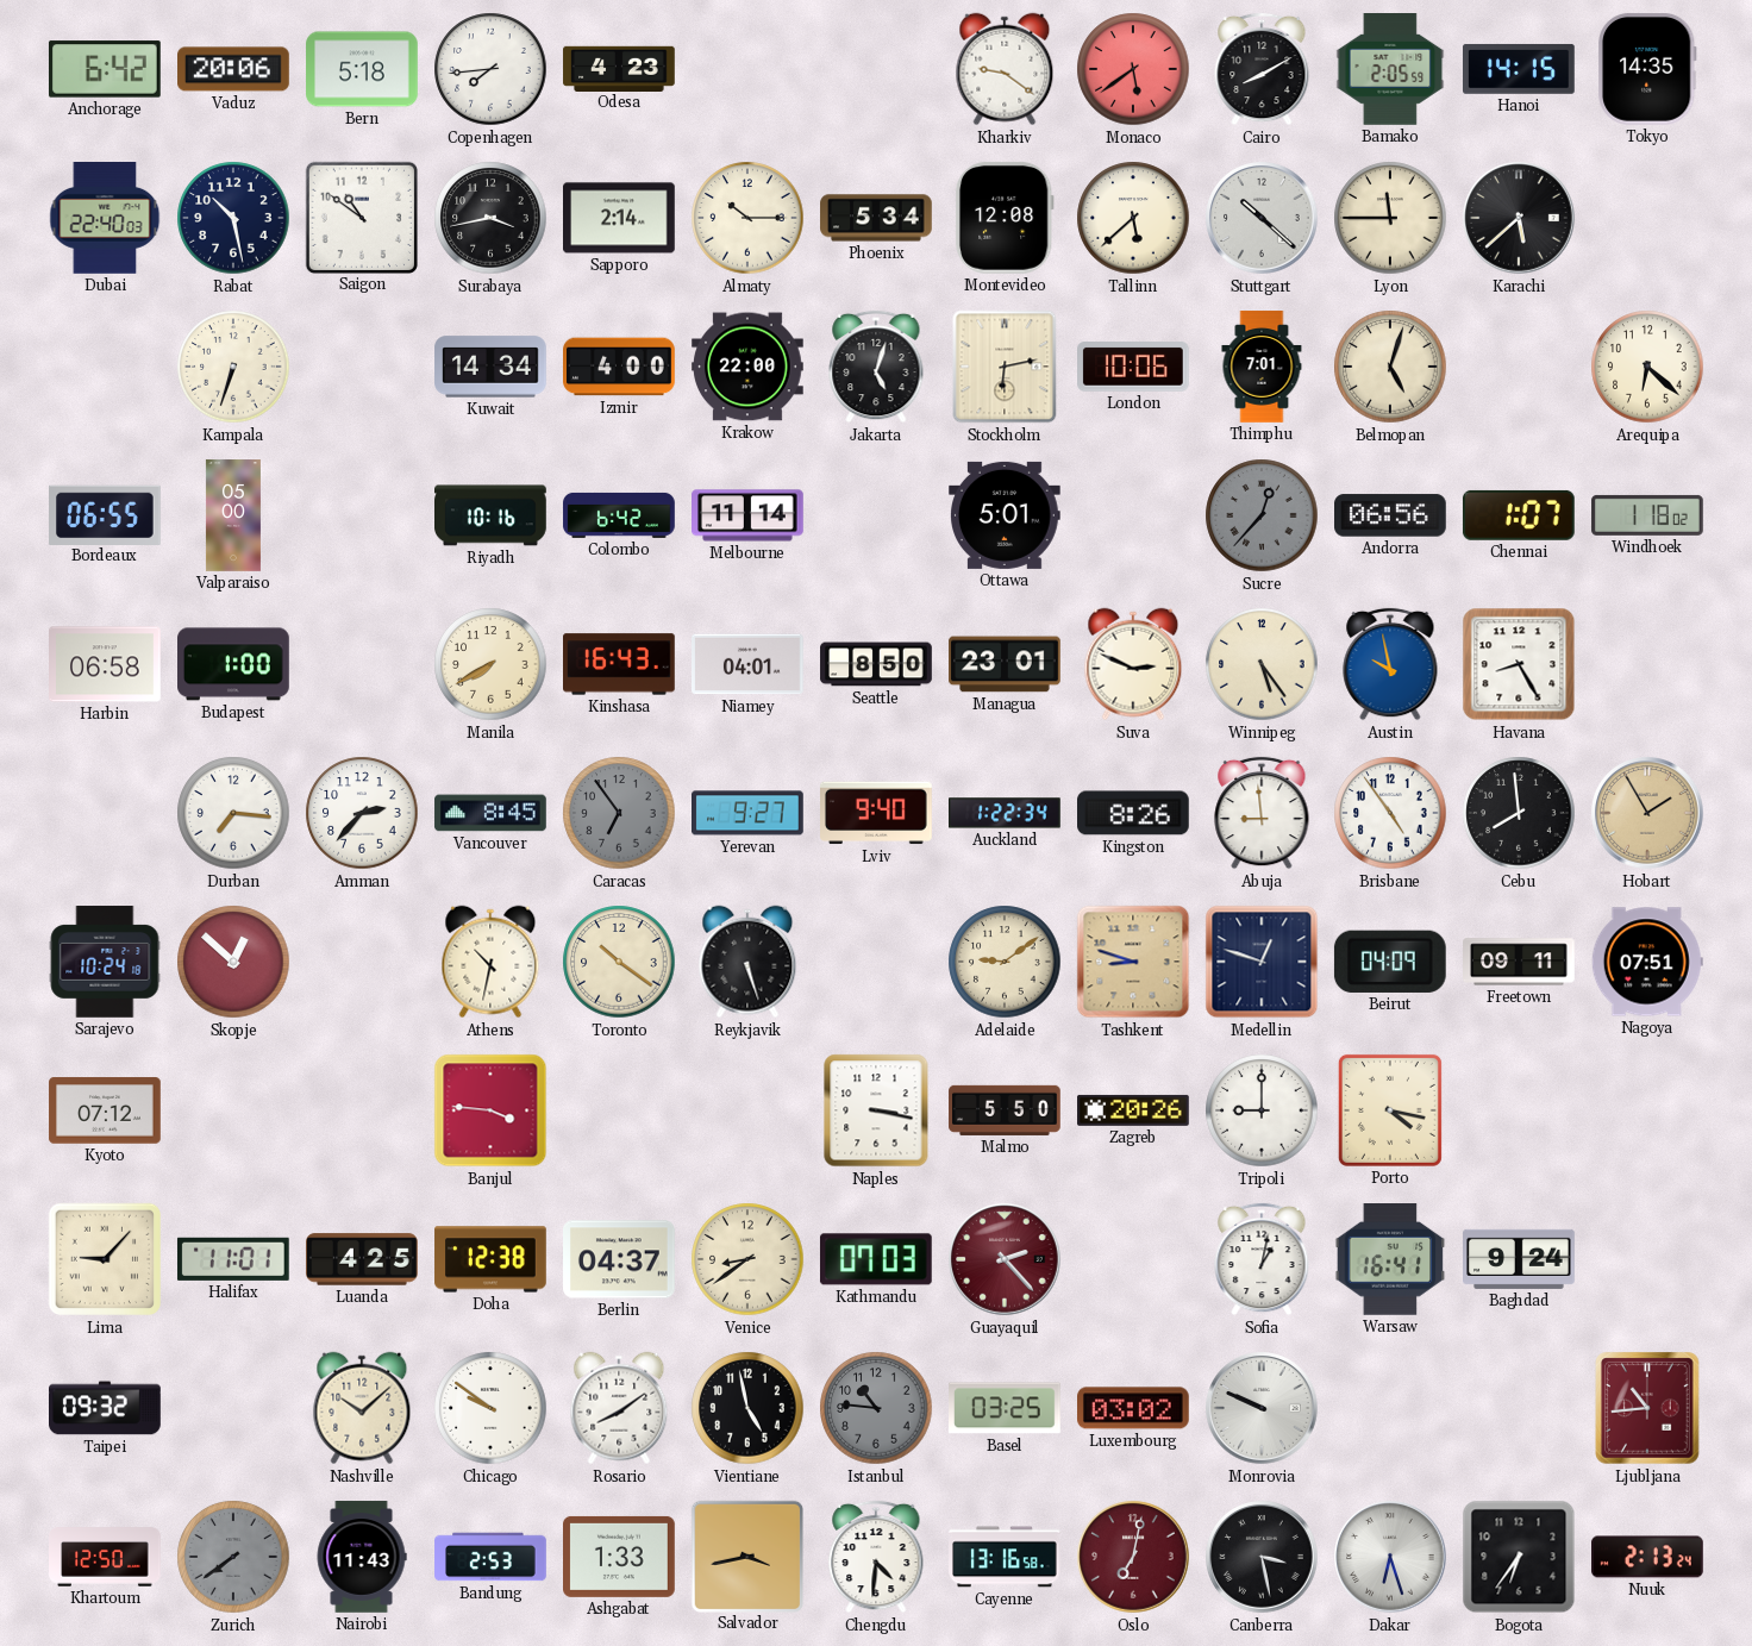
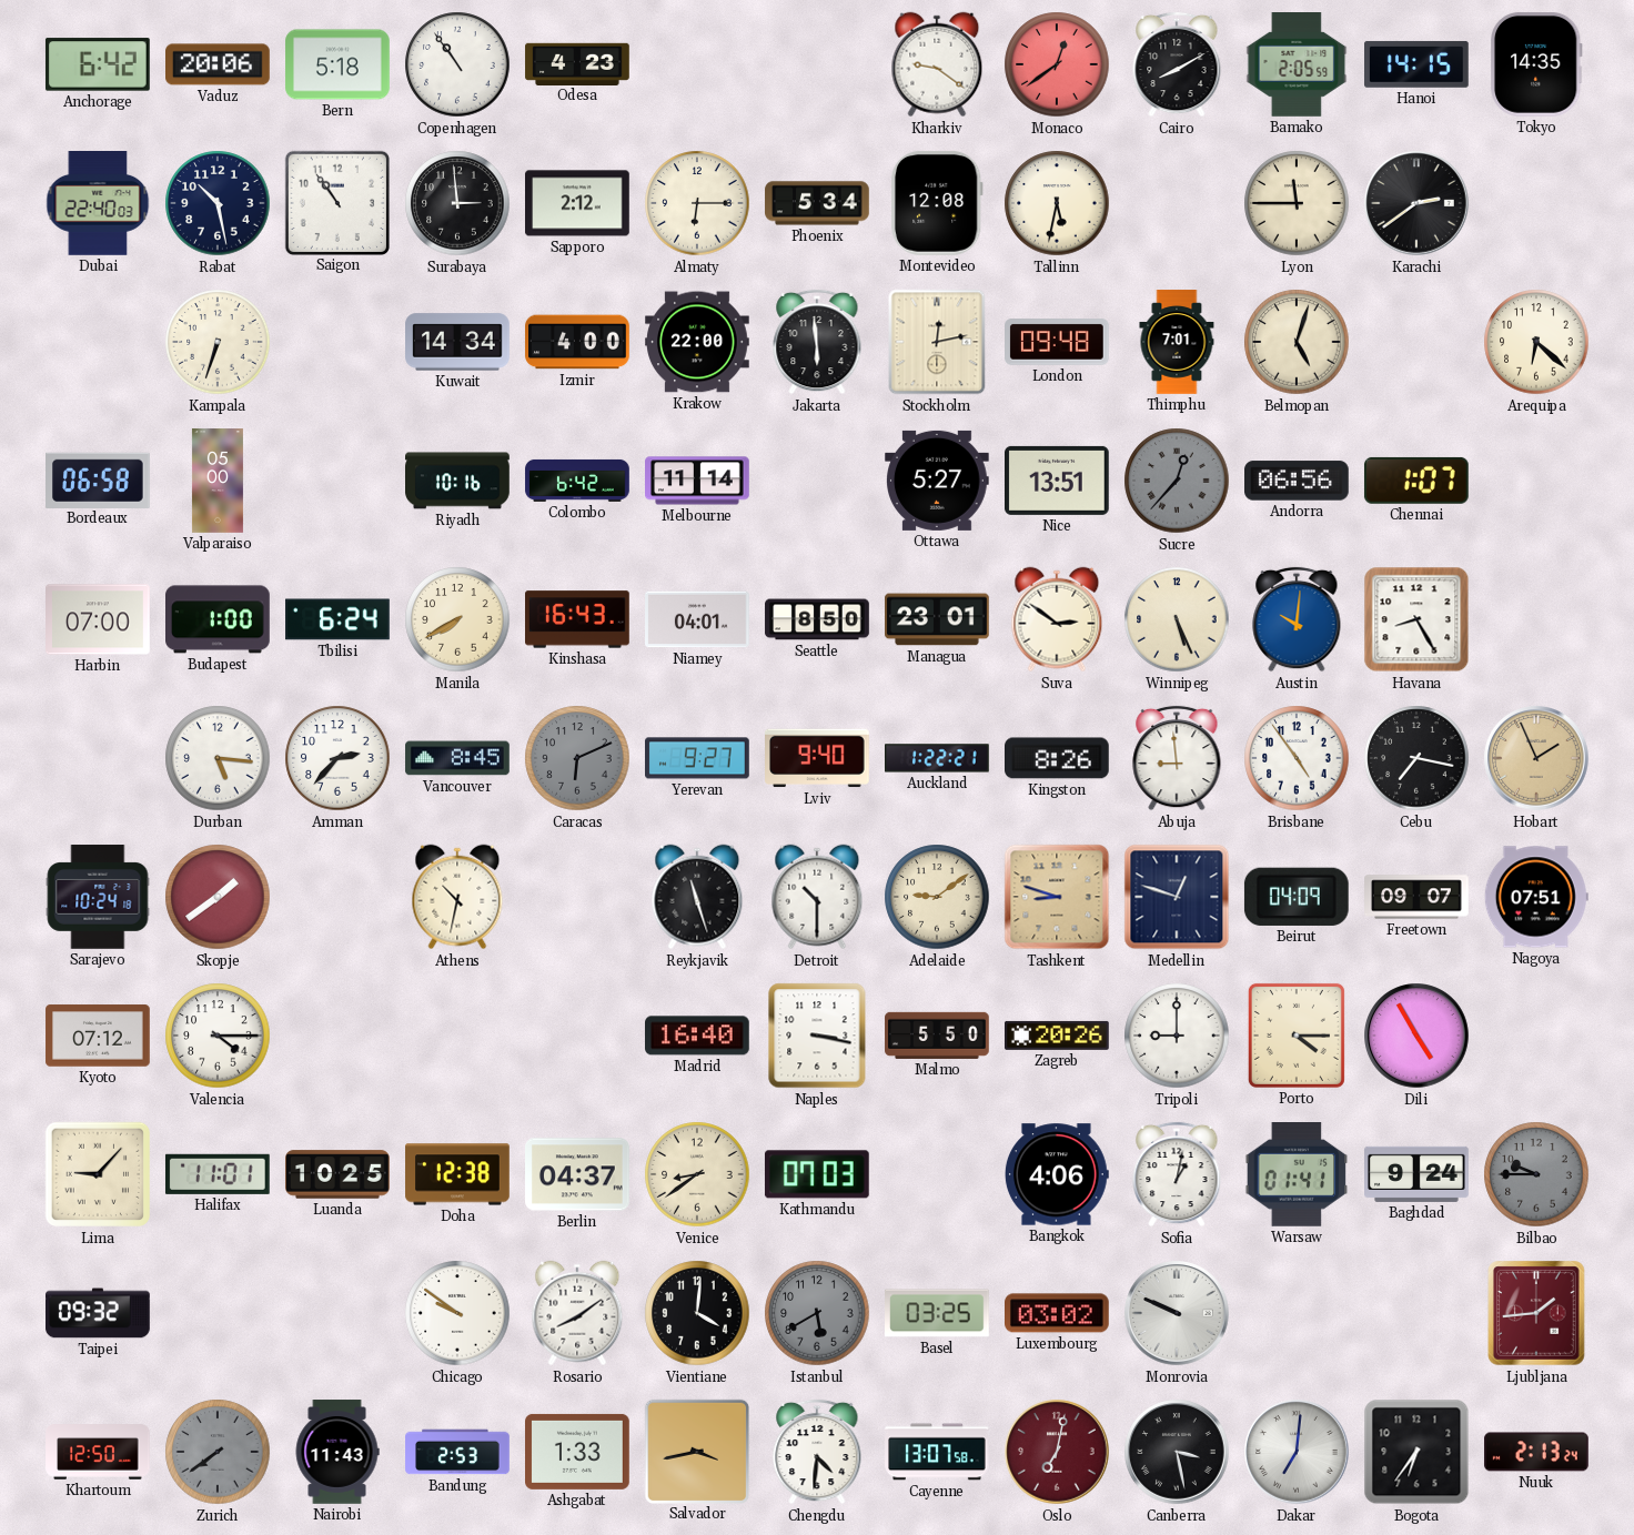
Copenhagen: 7:44 -> 10:54
Monaco: 5:39 -> 12:39
Saigon: 10:51 -> 10:54
Surabaya: 3:43 -> 2:59
Sapporo: 2:14 -> 2:12
Almaty: 10:15 -> 6:15
Tallinn: 5:38 -> 5:32
Stuttgart: 10:22 -> none
Karachi: 5:38 -> 2:39
Jakarta: 5:03 -> 5:59
Stockholm: 6:13 -> 12:13
London: 10:06 -> 09:48
Bordeaux: 06:55 -> 06:58
Ottawa: 5:01 -> 5:27
Nice: none -> 13:51
Windhoek: 1:18 -> none
Harbin: 06:58 -> 07:00
Tbilisi: none -> 6:24
Suva: 2:49 -> 2:51
Winnipeg: 5:24 -> 5:26
Austin: 9:58 -> 10:01
Durban: 7:16 -> 5:16
Caracas: 6:54 -> 6:11
Auckland: 1:22:34 -> 1:22:21
Cebu: 7:59 -> 7:17
Hobart: 1:55 -> 1:56
Skopje: 12:52 -> 1:39
Toronto: 10:21 -> none
Reykjavik: 5:27 -> 11:27
Detroit: none -> 10:30
Freetown: 09:11 -> 09:07
Valencia: none -> 4:15
Banjul: 3:46 -> none
Madrid: none -> 16:40
Porto: 4:17 -> 4:15
Dili: none -> 4:55
Luanda: 4:25 -> 10:25
Guayaquil: 2:23 -> none
Bangkok: none -> 4:06
Warsaw: 16:41 -> 01:41
Bilbao: none -> 9:45
Nashville: 10:08 -> none
Vientiane: 4:58 -> 4:01
Istanbul: 10:46 -> 5:40
Ljubljana: 10:44 -> 1:44
Cayenne: 13:16 -> 13:07
Dakar: 6:27 -> 7:01
